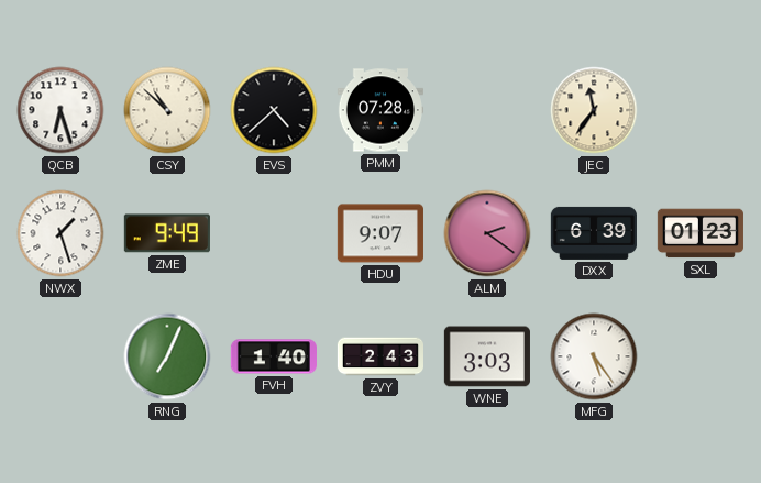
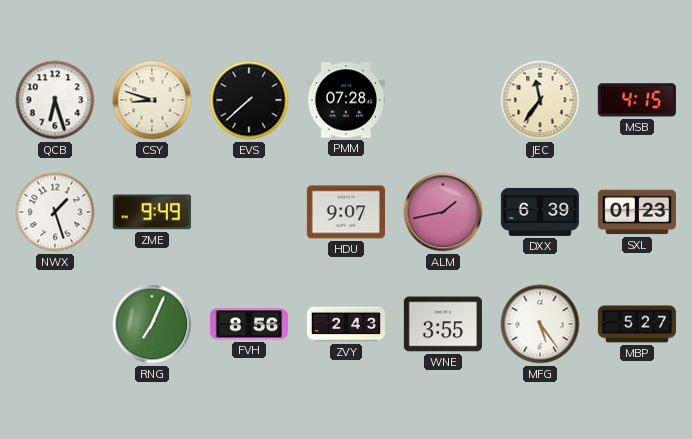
CSY: 10:52 -> 8:48
EVS: 4:38 -> 7:38
MSB: none -> 4:15
ALM: 2:21 -> 1:43
FVH: 1:40 -> 8:56
WNE: 3:03 -> 3:55
MBP: none -> 5:27
